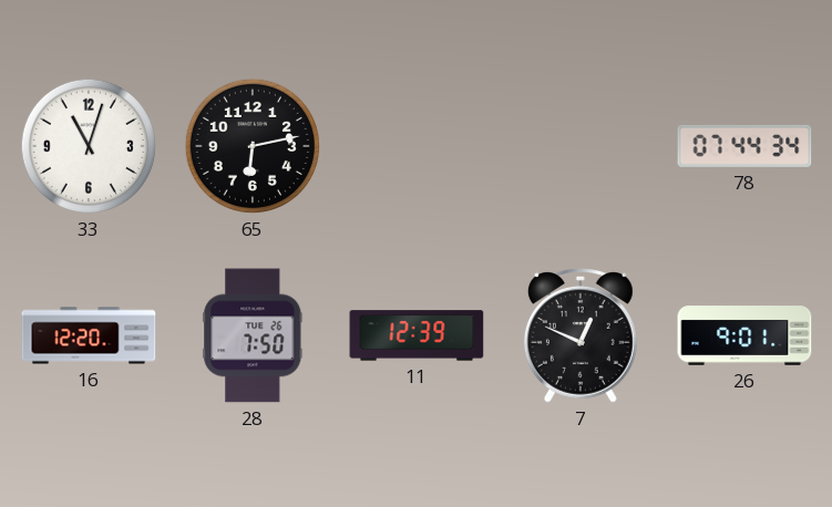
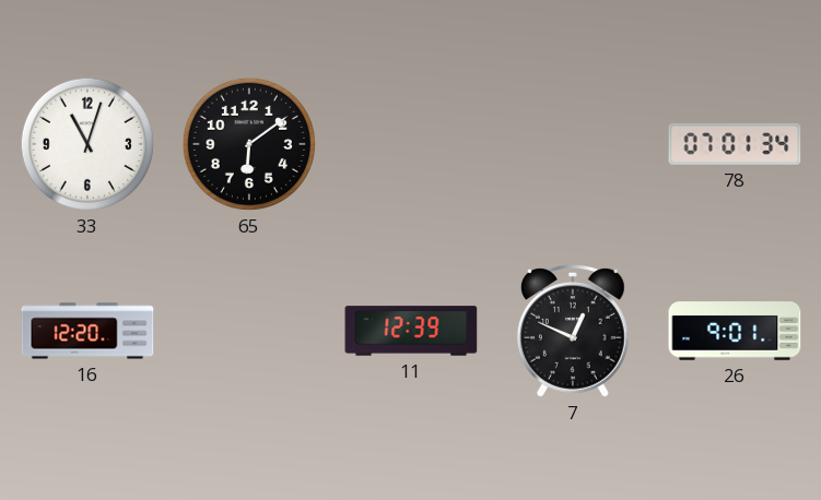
65: 6:13 -> 6:09
78: 07:44 -> 07:01
28: 7:50 -> none
